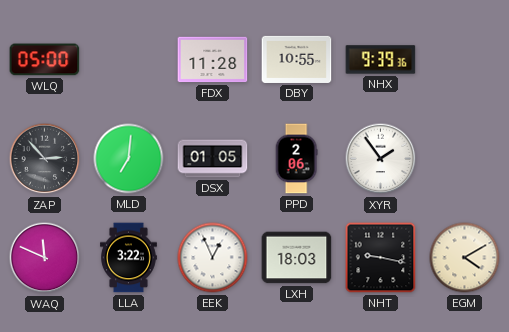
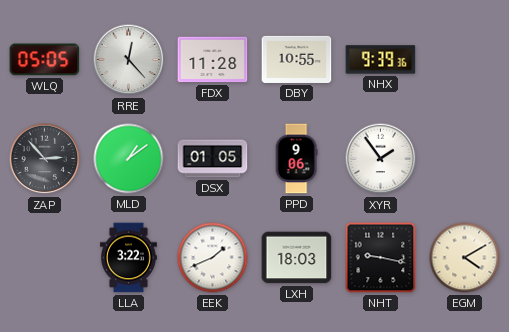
WLQ: 05:00 -> 05:05
RRE: none -> 12:23
MLD: 7:01 -> 1:09
PPD: 2:06 -> 9:06
WAQ: 11:49 -> none
EEK: 12:56 -> 1:41
